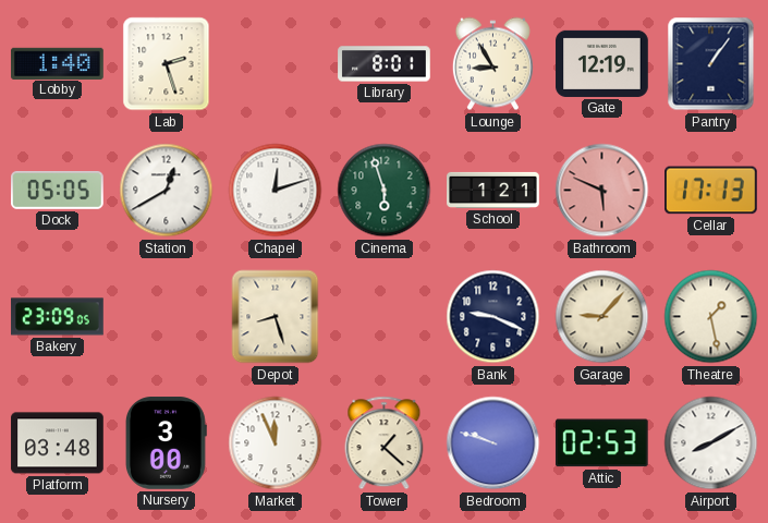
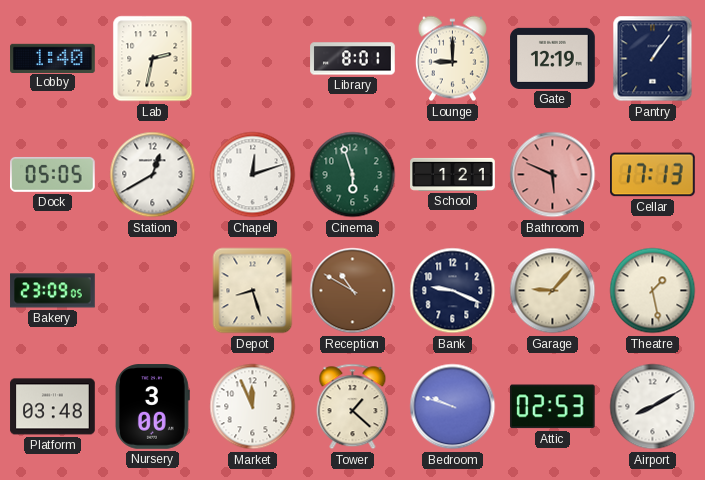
Lab: 2:27 -> 2:32
Lounge: 8:55 -> 9:00
Reception: none -> 10:50
